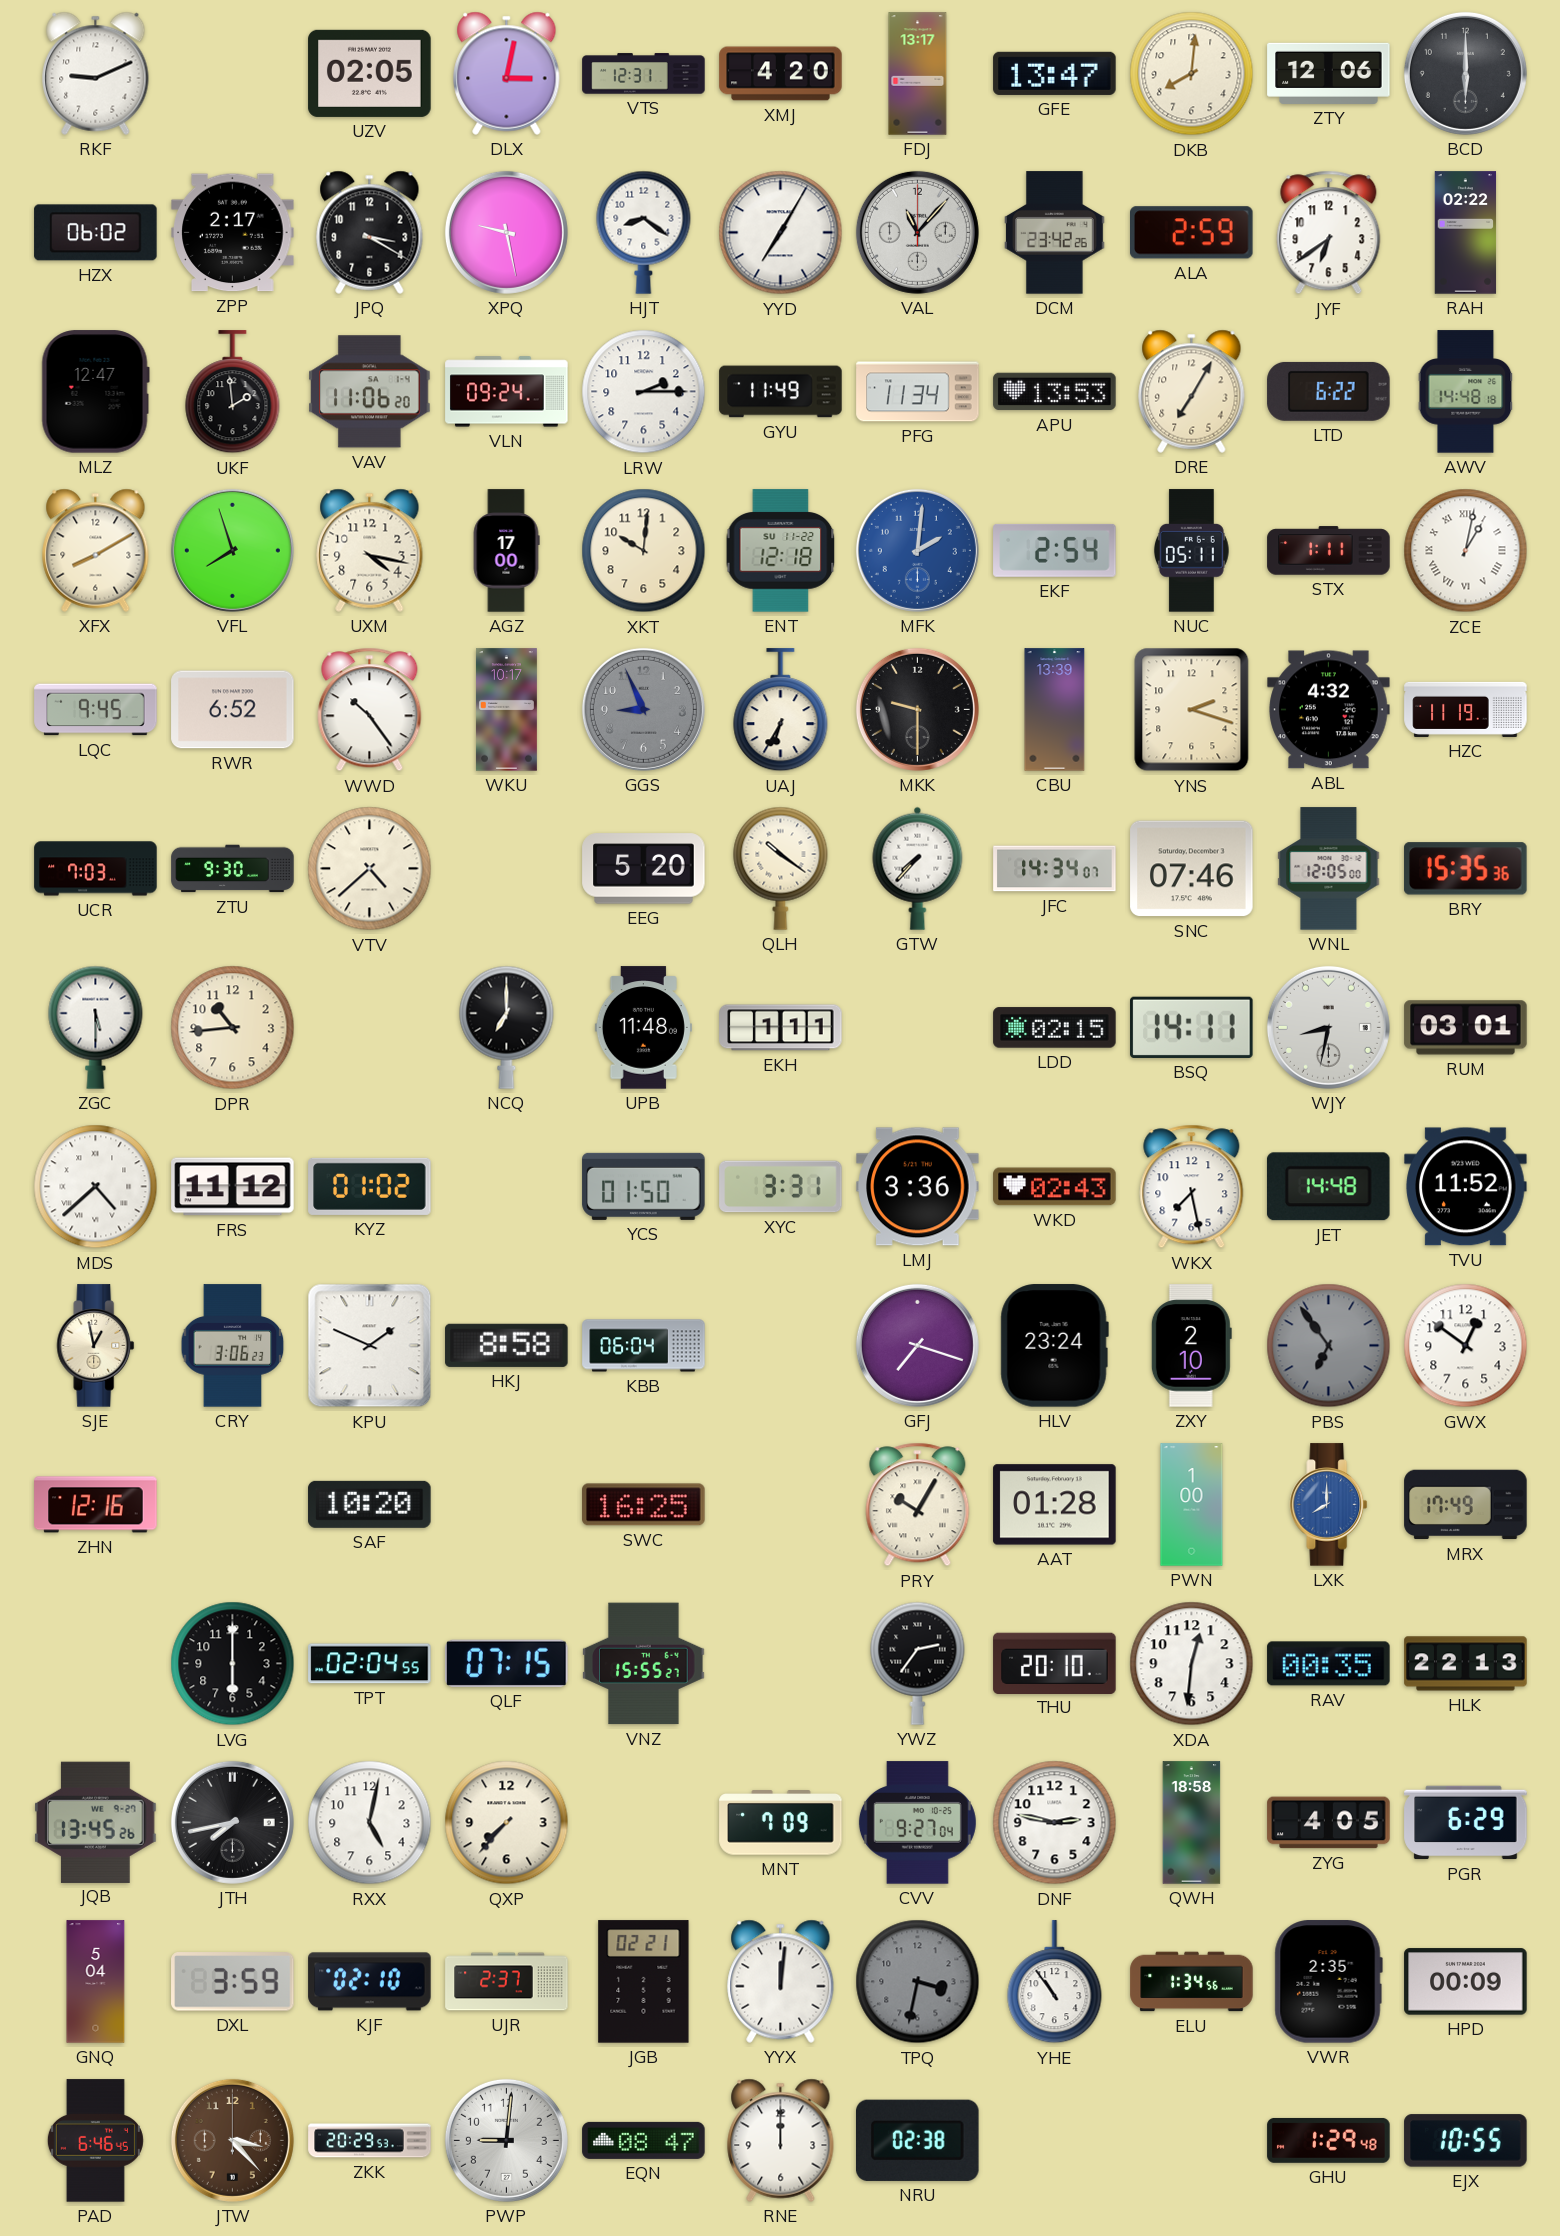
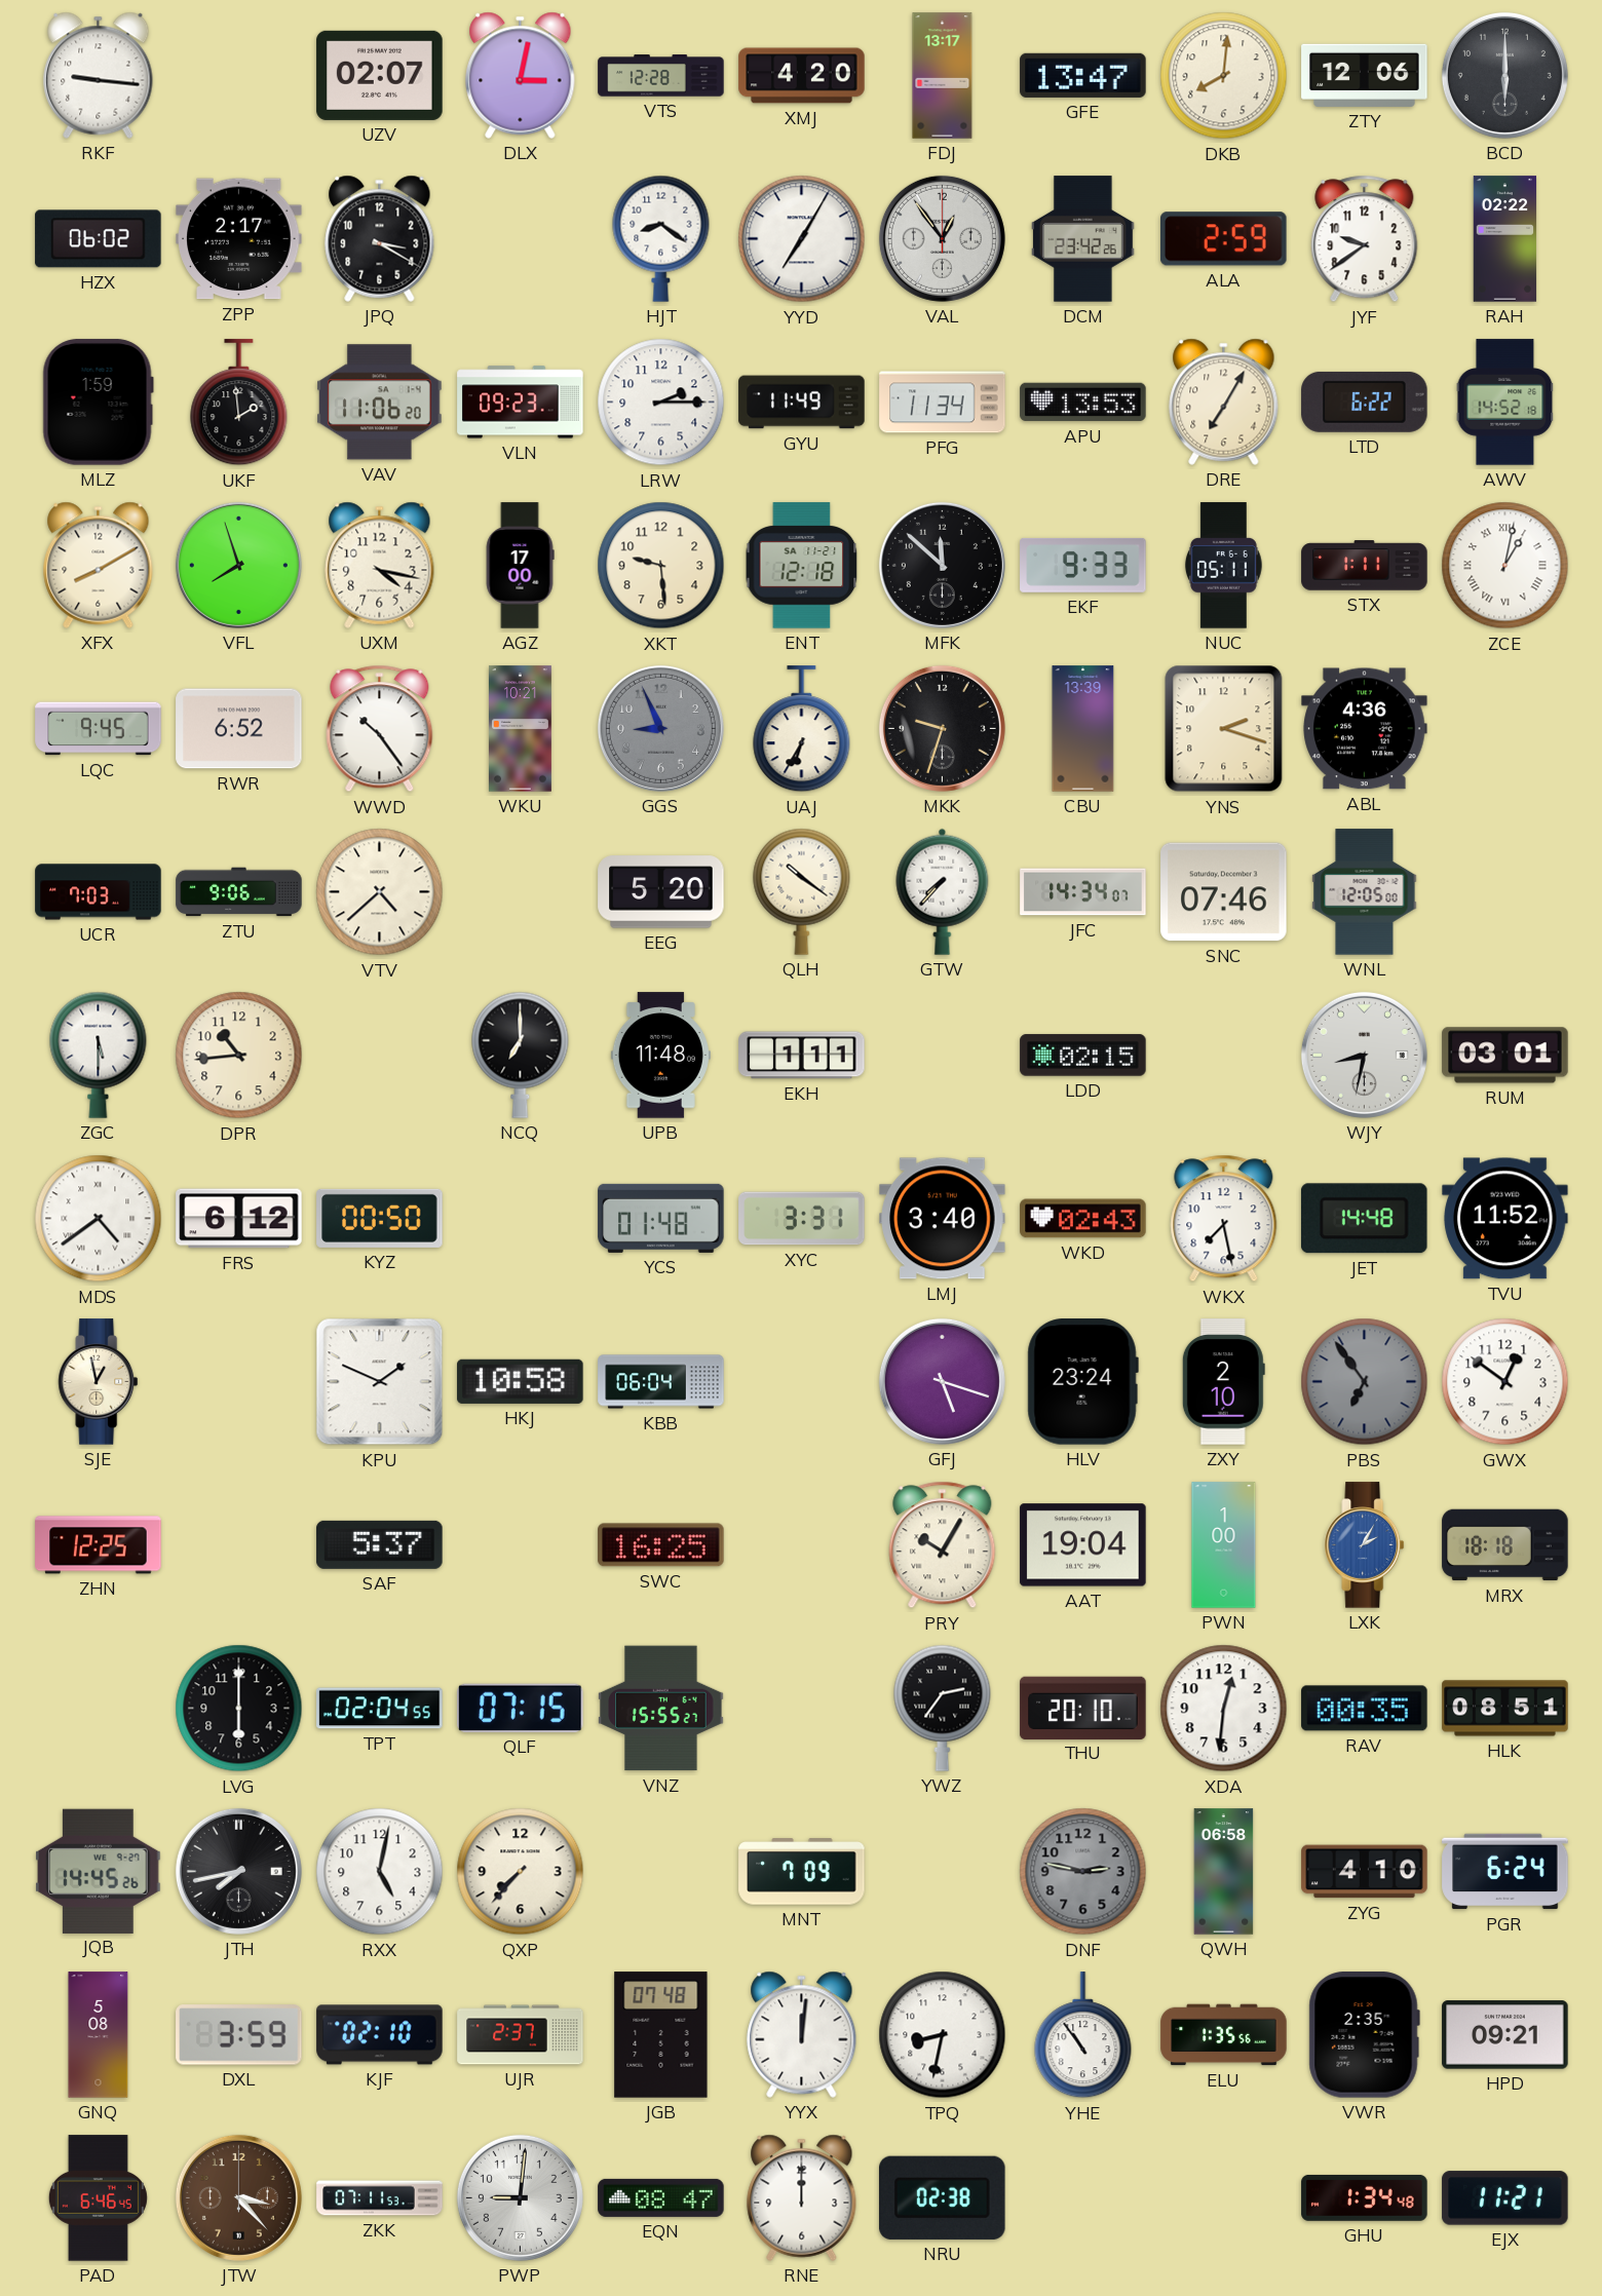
RKF: 9:11 -> 9:16
UZV: 02:05 -> 02:07
VTS: 12:31 -> 12:28
XPQ: 9:28 -> none
VAL: 11:07 -> 12:54
JYF: 6:39 -> 9:39
MLZ: 12:47 -> 1:59
VLN: 09:24 -> 09:23
AWV: 14:48 -> 14:52
XKT: 10:01 -> 9:29
ENT date: SU 11-22 -> SA 11-21
MFK: 2:01 -> 11:52
MFK dial: blue -> black
EKF: 2:54 -> 9:33
WKU: 10:17 -> 10:21
MKK: 9:30 -> 9:33
ABL: 4:32 -> 4:36
HZC: 11:19 -> none
ZTU: 9:30 -> 9:06
BRY: 15:35 -> none
BSQ: 14:11 -> none
MDS: 4:38 -> 4:39
FRS: 11:12 -> 6:12
KYZ: 01:02 -> 00:50
YCS: 01:50 -> 01:48
LMJ: 3:36 -> 3:40
CRY: 3:06 -> none
HKJ: 8:58 -> 10:58
GFJ: 7:18 -> 5:18
ZHN: 12:16 -> 12:25
SAF: 10:20 -> 5:37
AAT: 01:28 -> 19:04
LXK: 8:00 -> 2:05
MRX: 17:49 -> 18:18
HLK: 22:13 -> 08:51
JQB: 13:45 -> 14:45
CVV: 9:27 -> none
DNF dial: white -> grey
QWH: 18:58 -> 06:58
ZYG: 4:05 -> 4:10
PGR: 6:29 -> 6:24
GNQ: 5:04 -> 5:08
JGB: 02:21 -> 07:48
TPQ: 3:32 -> 8:32
TPQ dial: grey -> white
ELU: 1:34 -> 1:35
HPD: 00:09 -> 09:21
ZKK: 20:29 -> 07:11
GHU: 1:29 -> 1:34
EJX: 10:55 -> 11:21
